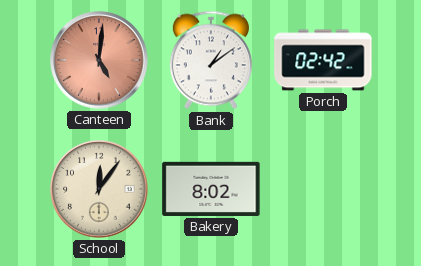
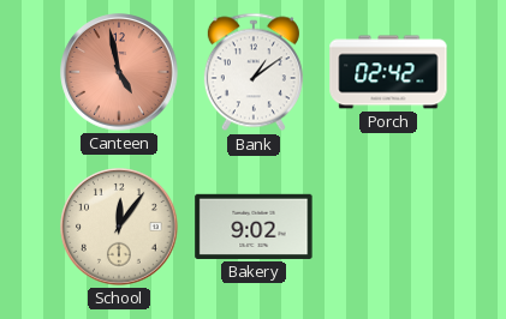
Canteen: 5:01 -> 4:58
Bakery: 8:02 -> 9:02
